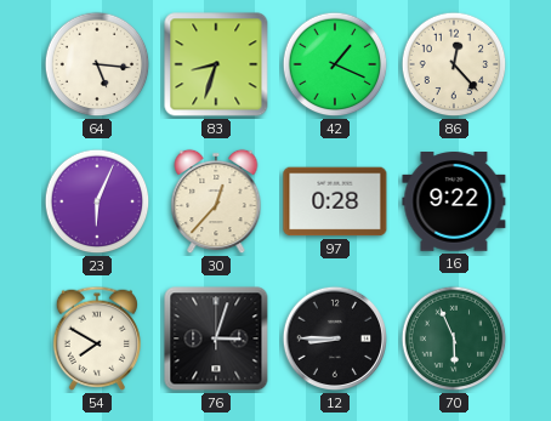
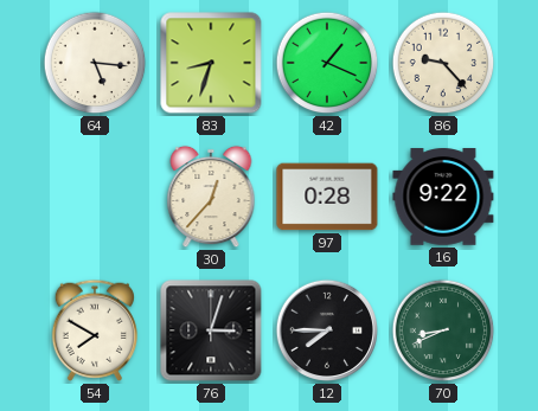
86: 12:23 -> 9:23
23: 6:04 -> none
12: 8:45 -> 7:45
70: 5:56 -> 8:41
